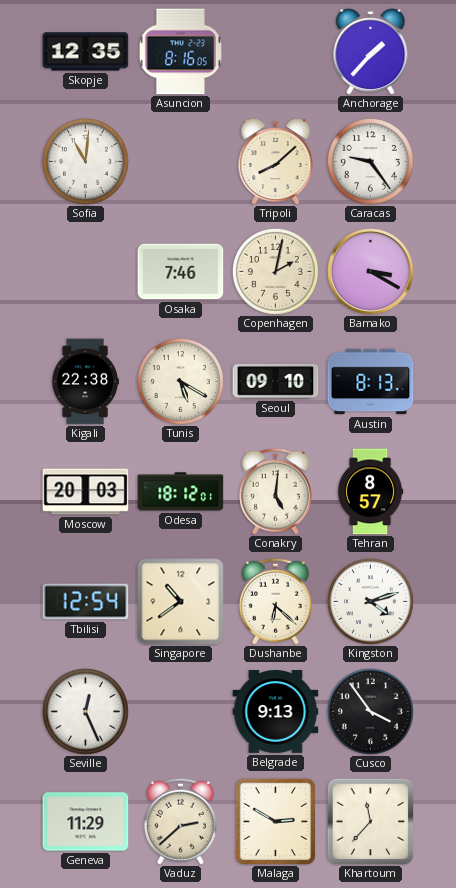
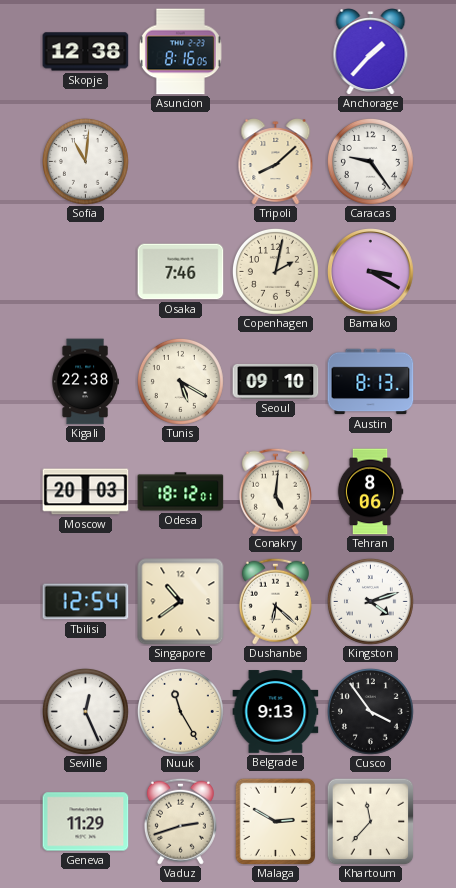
Skopje: 12:35 -> 12:38
Tehran: 8:57 -> 8:06
Nuuk: none -> 11:25
Vaduz: 2:38 -> 2:42
